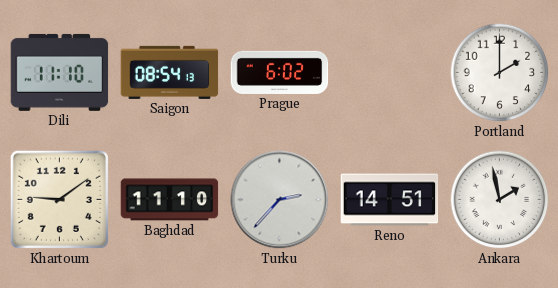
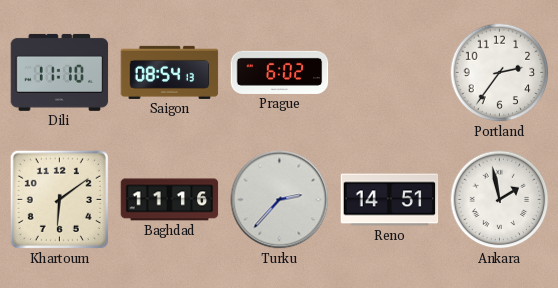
Portland: 2:00 -> 2:36
Khartoum: 9:09 -> 6:09
Baghdad: 11:10 -> 11:16
